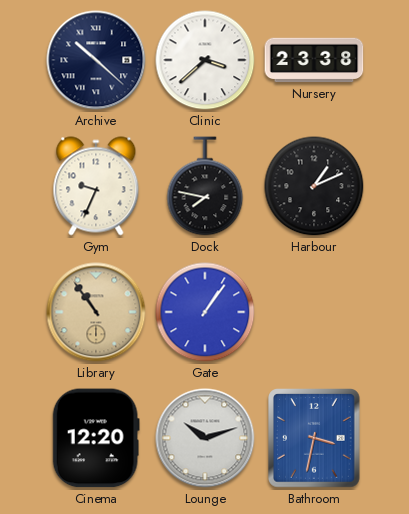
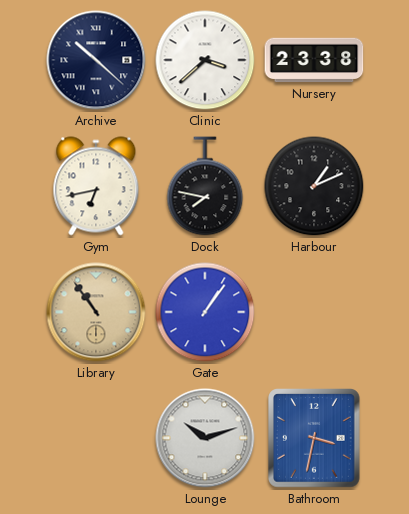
Gym: 9:34 -> 6:43
Cinema: 12:20 -> none
